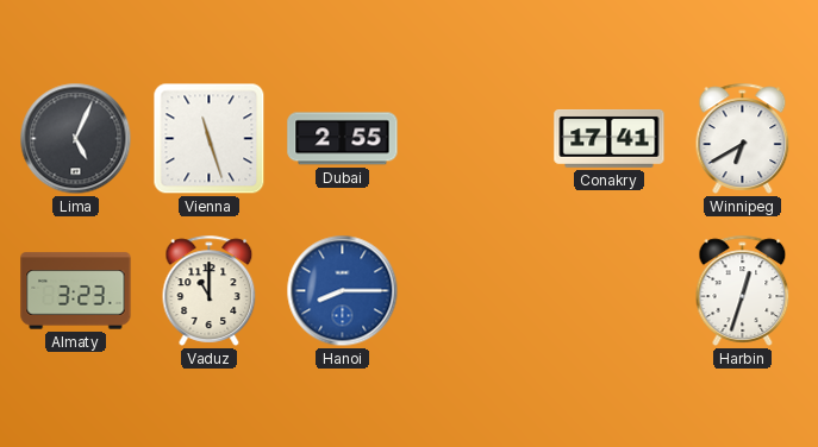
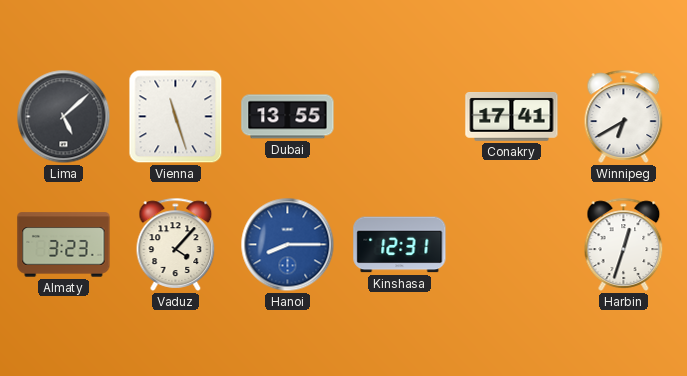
Lima: 5:04 -> 5:08
Dubai: 2:55 -> 13:55
Vaduz: 11:00 -> 4:07
Kinshasa: none -> 12:31
